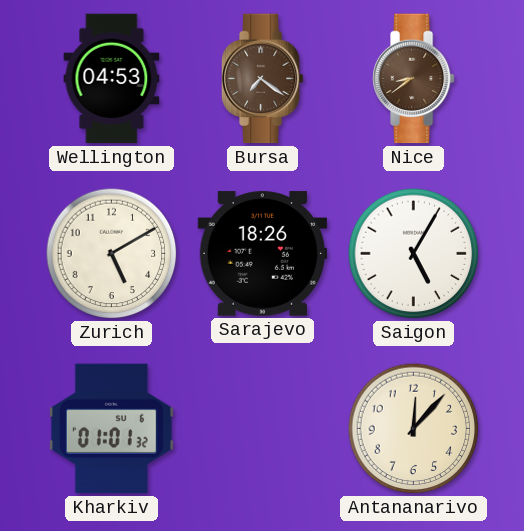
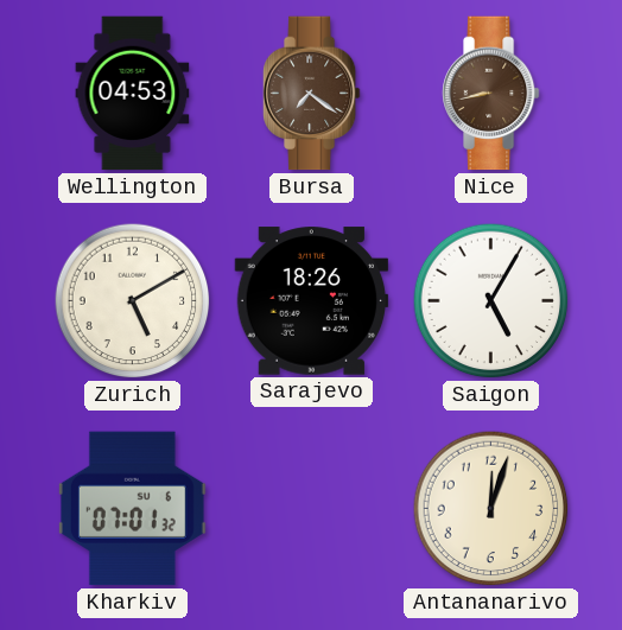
Nice: 8:39 -> 8:43
Kharkiv: 01:01 -> 07:01
Antananarivo: 12:07 -> 12:03
